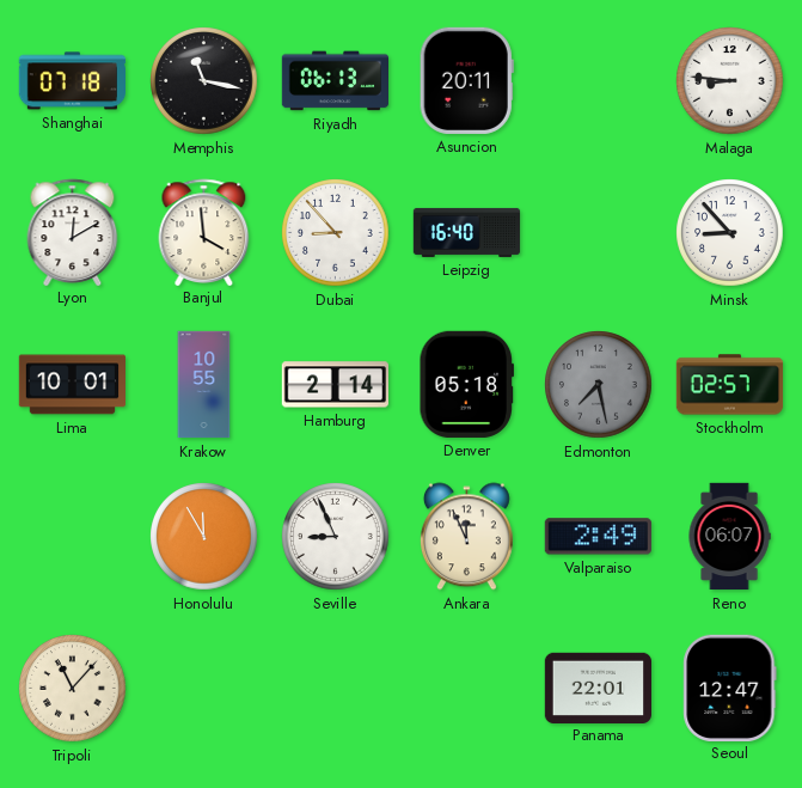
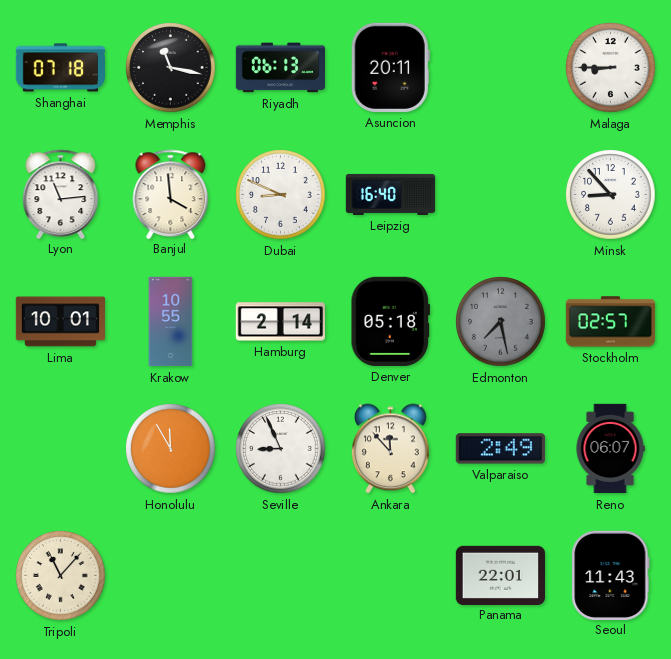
Malaga: 8:46 -> 8:45
Lyon: 12:10 -> 11:14
Dubai: 8:53 -> 8:49
Ankara: 11:56 -> 11:53
Seoul: 12:47 -> 11:43
